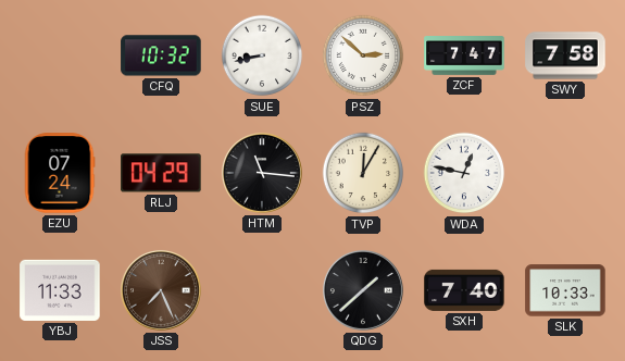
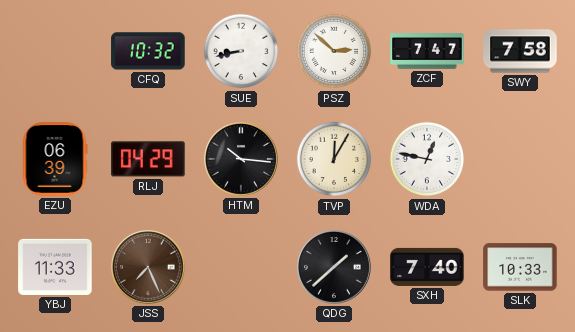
EZU: 07:24 -> 06:39
HTM: 11:16 -> 10:16
